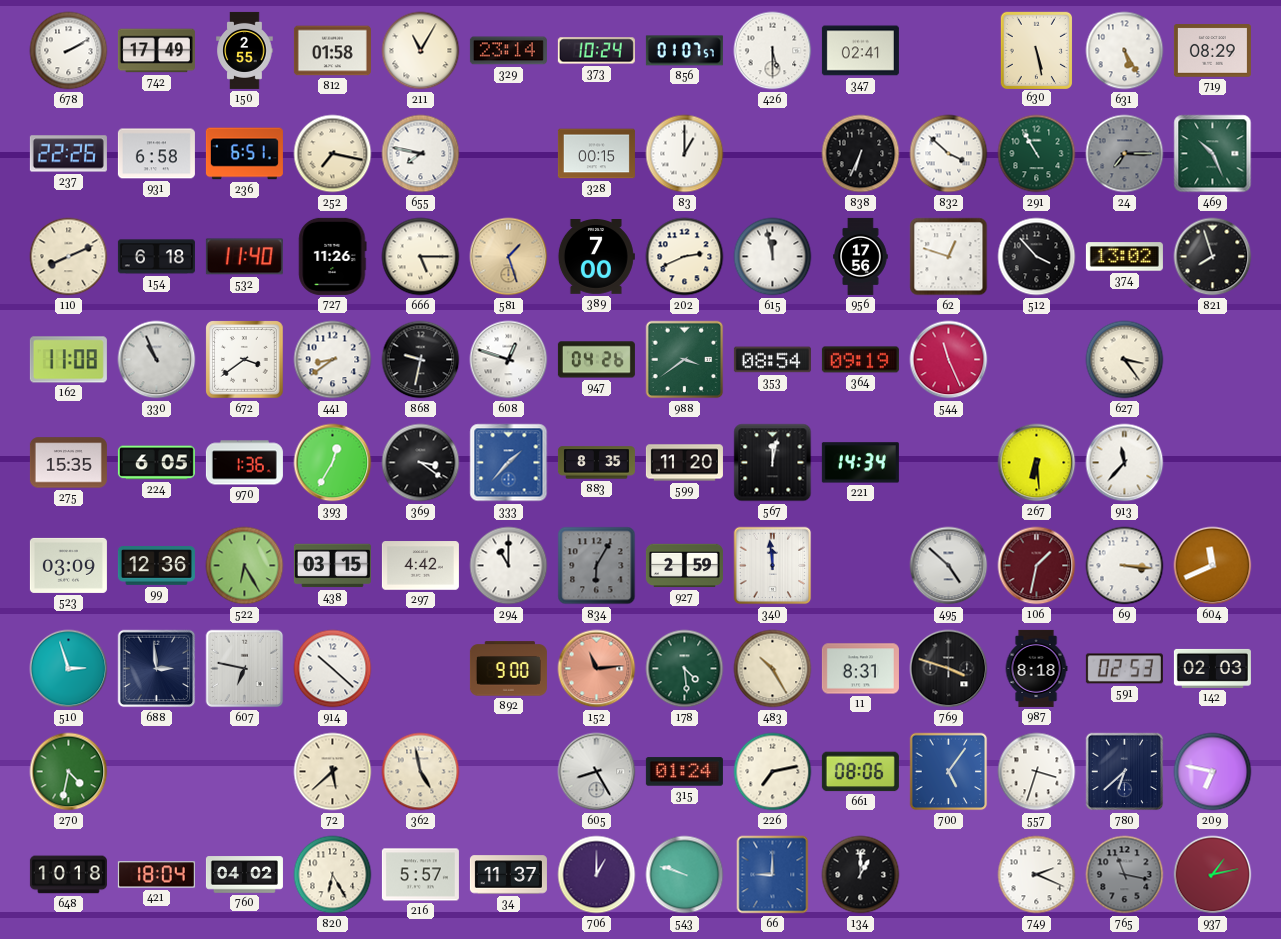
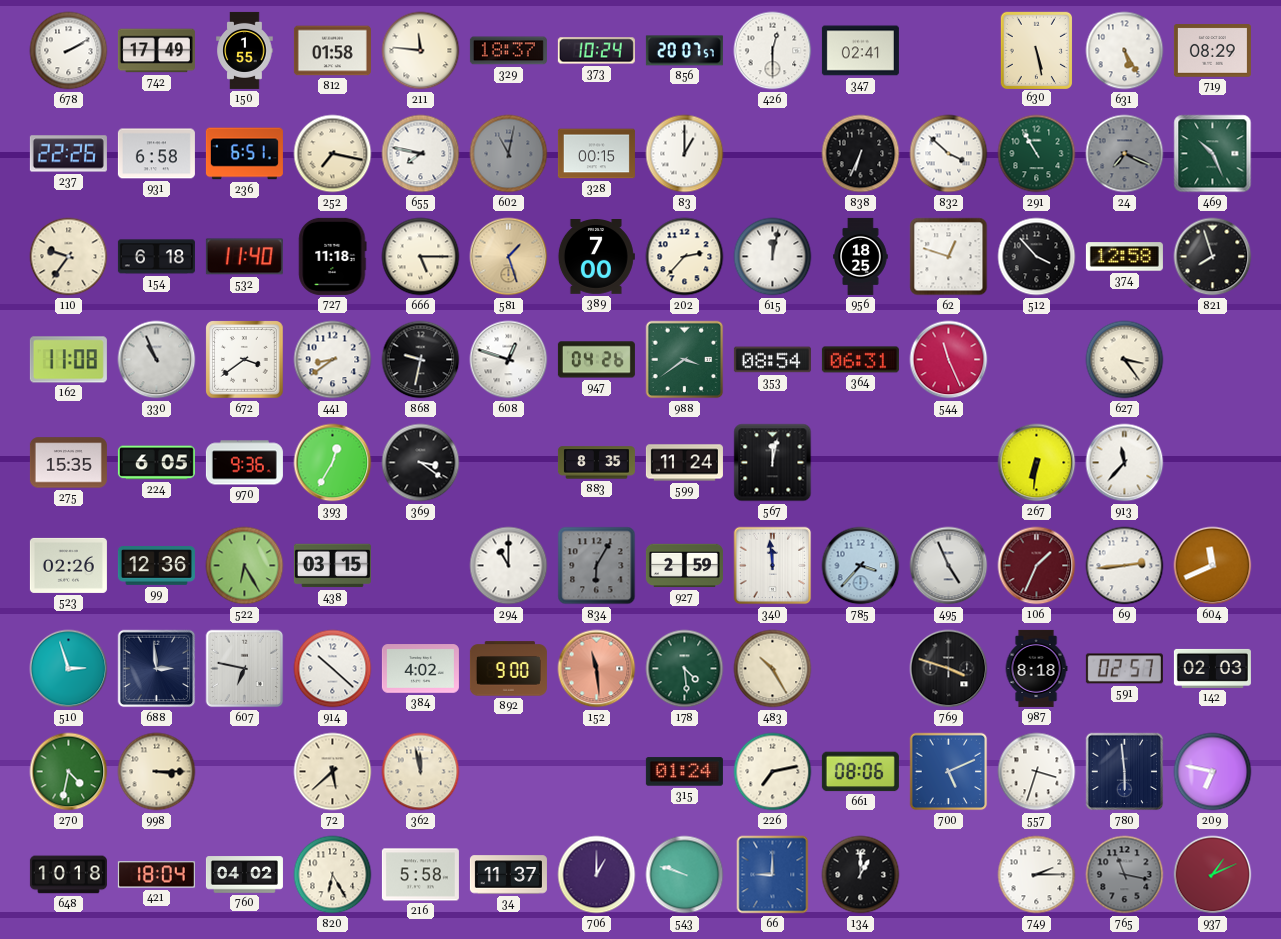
150: 2:55 -> 1:55
211: 11:05 -> 11:46
329: 23:14 -> 18:37
856: 01:07 -> 20:07
426: 5:30 -> 12:30
602: none -> 11:02
24: 7:15 -> 7:19
110: 8:11 -> 9:36
727: 11:26 -> 11:18
202: 2:41 -> 2:37
615: 11:58 -> 12:02
956: 17:56 -> 18:25
374: 13:02 -> 12:58
364: 09:19 -> 06:31
970: 1:36 -> 9:36
333: 1:37 -> none
599: 11:20 -> 11:24
221: 14:34 -> none
267: 6:29 -> 6:31
523: 03:09 -> 02:26
297: 4:42 -> none
785: none -> 3:37
495: 4:52 -> 4:56
106: 1:32 -> 1:34
69: 3:16 -> 2:44
384: none -> 4:02
152: 11:14 -> 11:29
11: 8:31 -> none
591: 02:53 -> 02:57
998: none -> 3:15
362: 4:58 -> 11:58
605: 8:25 -> none
700: 5:06 -> 5:11
780: 6:38 -> 5:59
216: 5:57 -> 5:58
749: 2:19 -> 2:15
937: 1:13 -> 1:11
